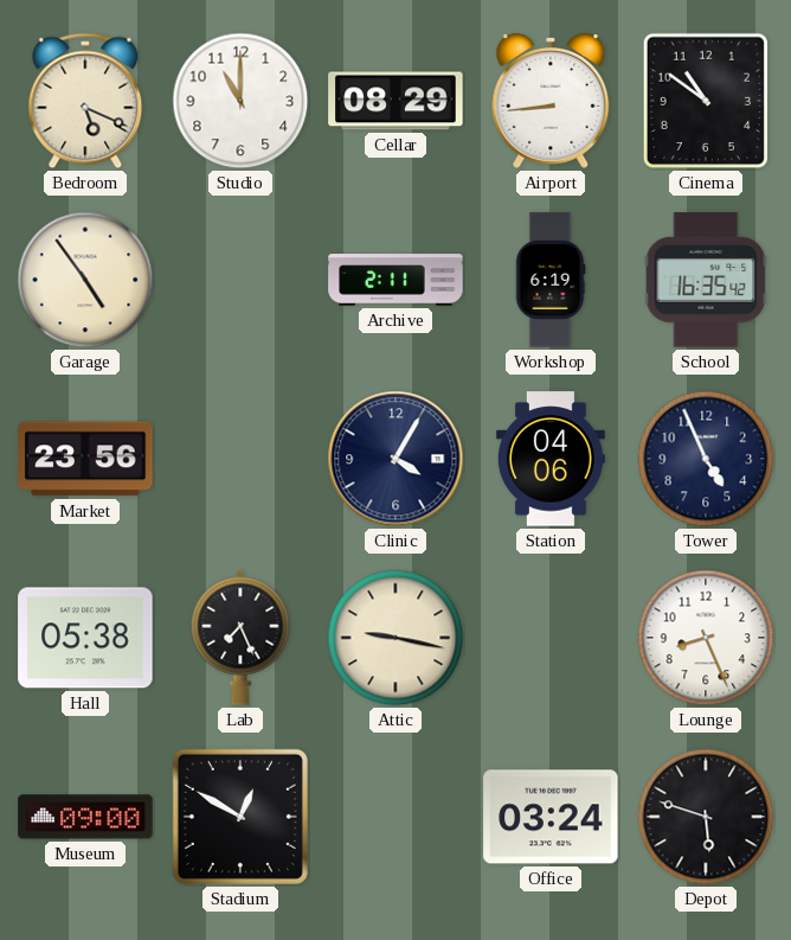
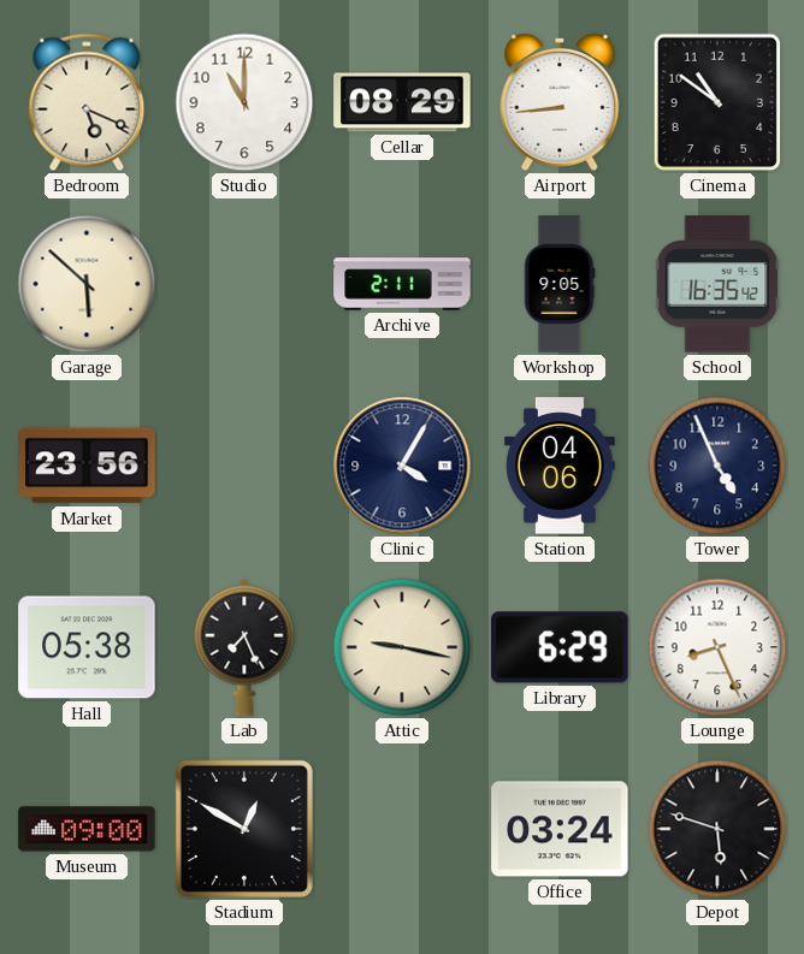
Garage: 4:54 -> 5:52
Workshop: 6:19 -> 9:05
Library: none -> 6:29
